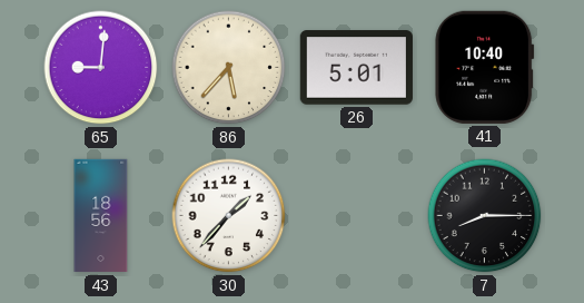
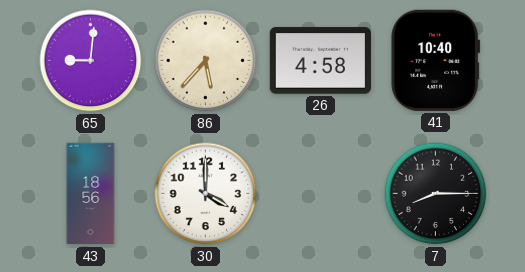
26: 5:01 -> 4:58
30: 1:37 -> 4:00
